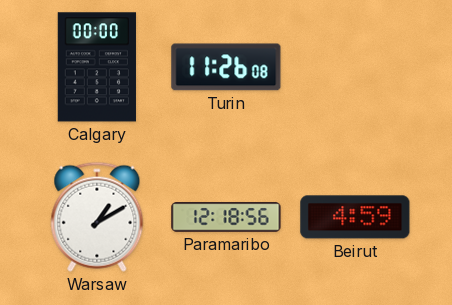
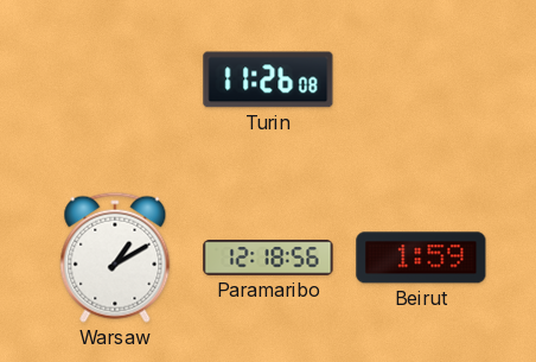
Calgary: 00:00 -> none
Beirut: 4:59 -> 1:59
